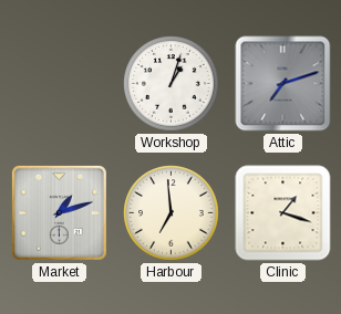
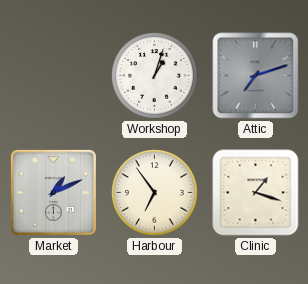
Market: 1:12 -> 1:11
Harbour: 6:59 -> 6:54
